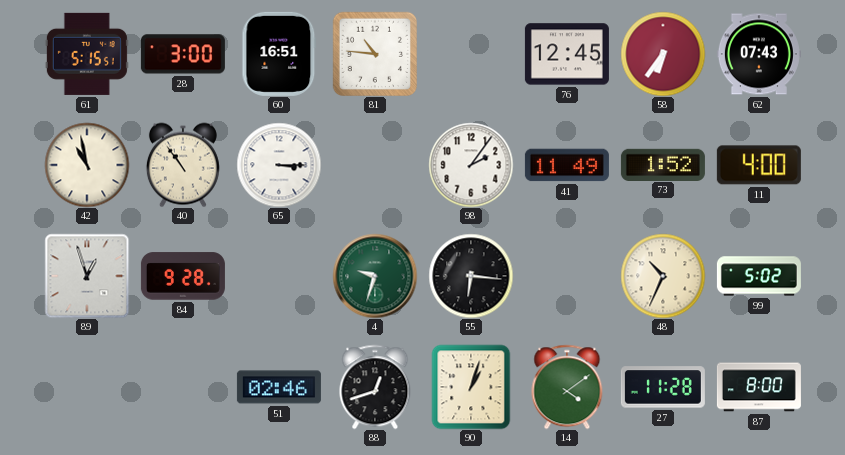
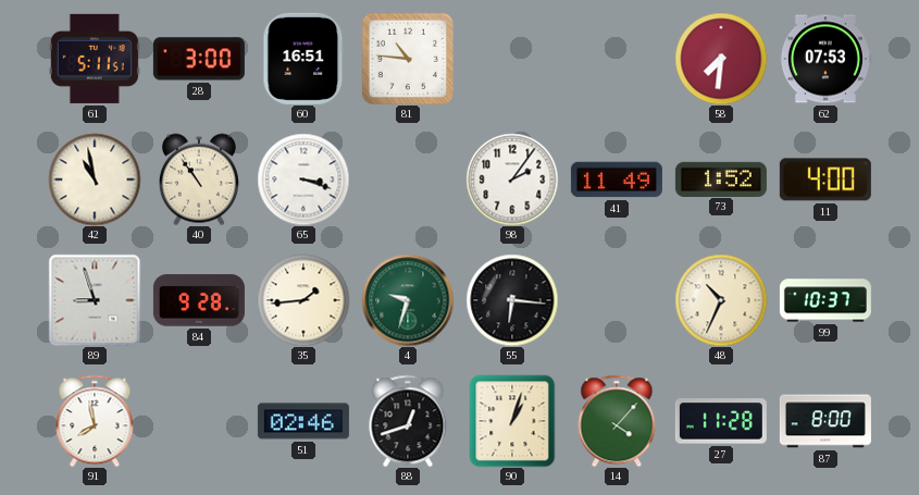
61: 5:15 -> 5:11
76: 12:45 -> none
58: 6:36 -> 7:31
62: 07:43 -> 07:53
65: 3:15 -> 3:18
89: 12:57 -> 8:57
35: none -> 1:44
99: 5:02 -> 10:37
91: none -> 7:58
14: 4:09 -> 4:07
